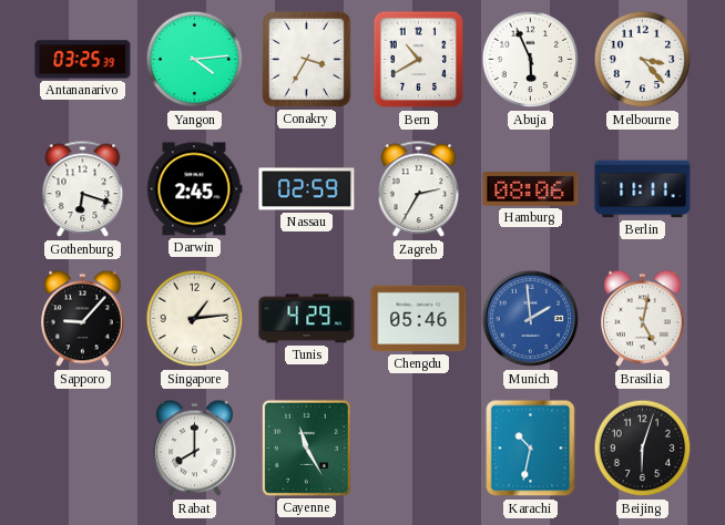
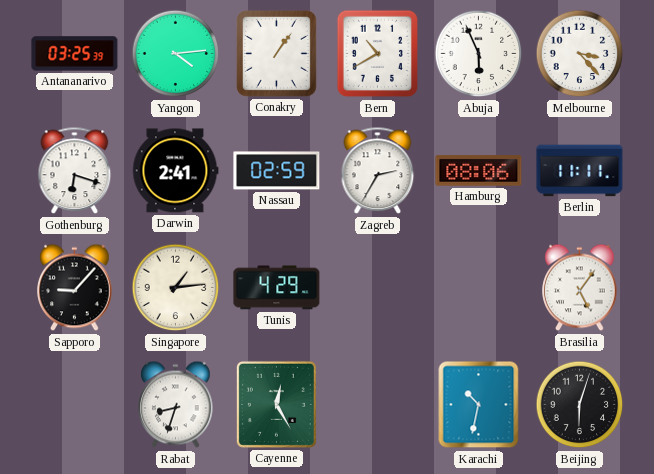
Conakry: 3:35 -> 1:06
Darwin: 2:45 -> 2:41
Chengdu: 05:46 -> none
Munich: 1:59 -> none
Brasilia: 5:02 -> 5:06
Rabat: 8:00 -> 8:33
Cayenne: 11:25 -> 12:25
